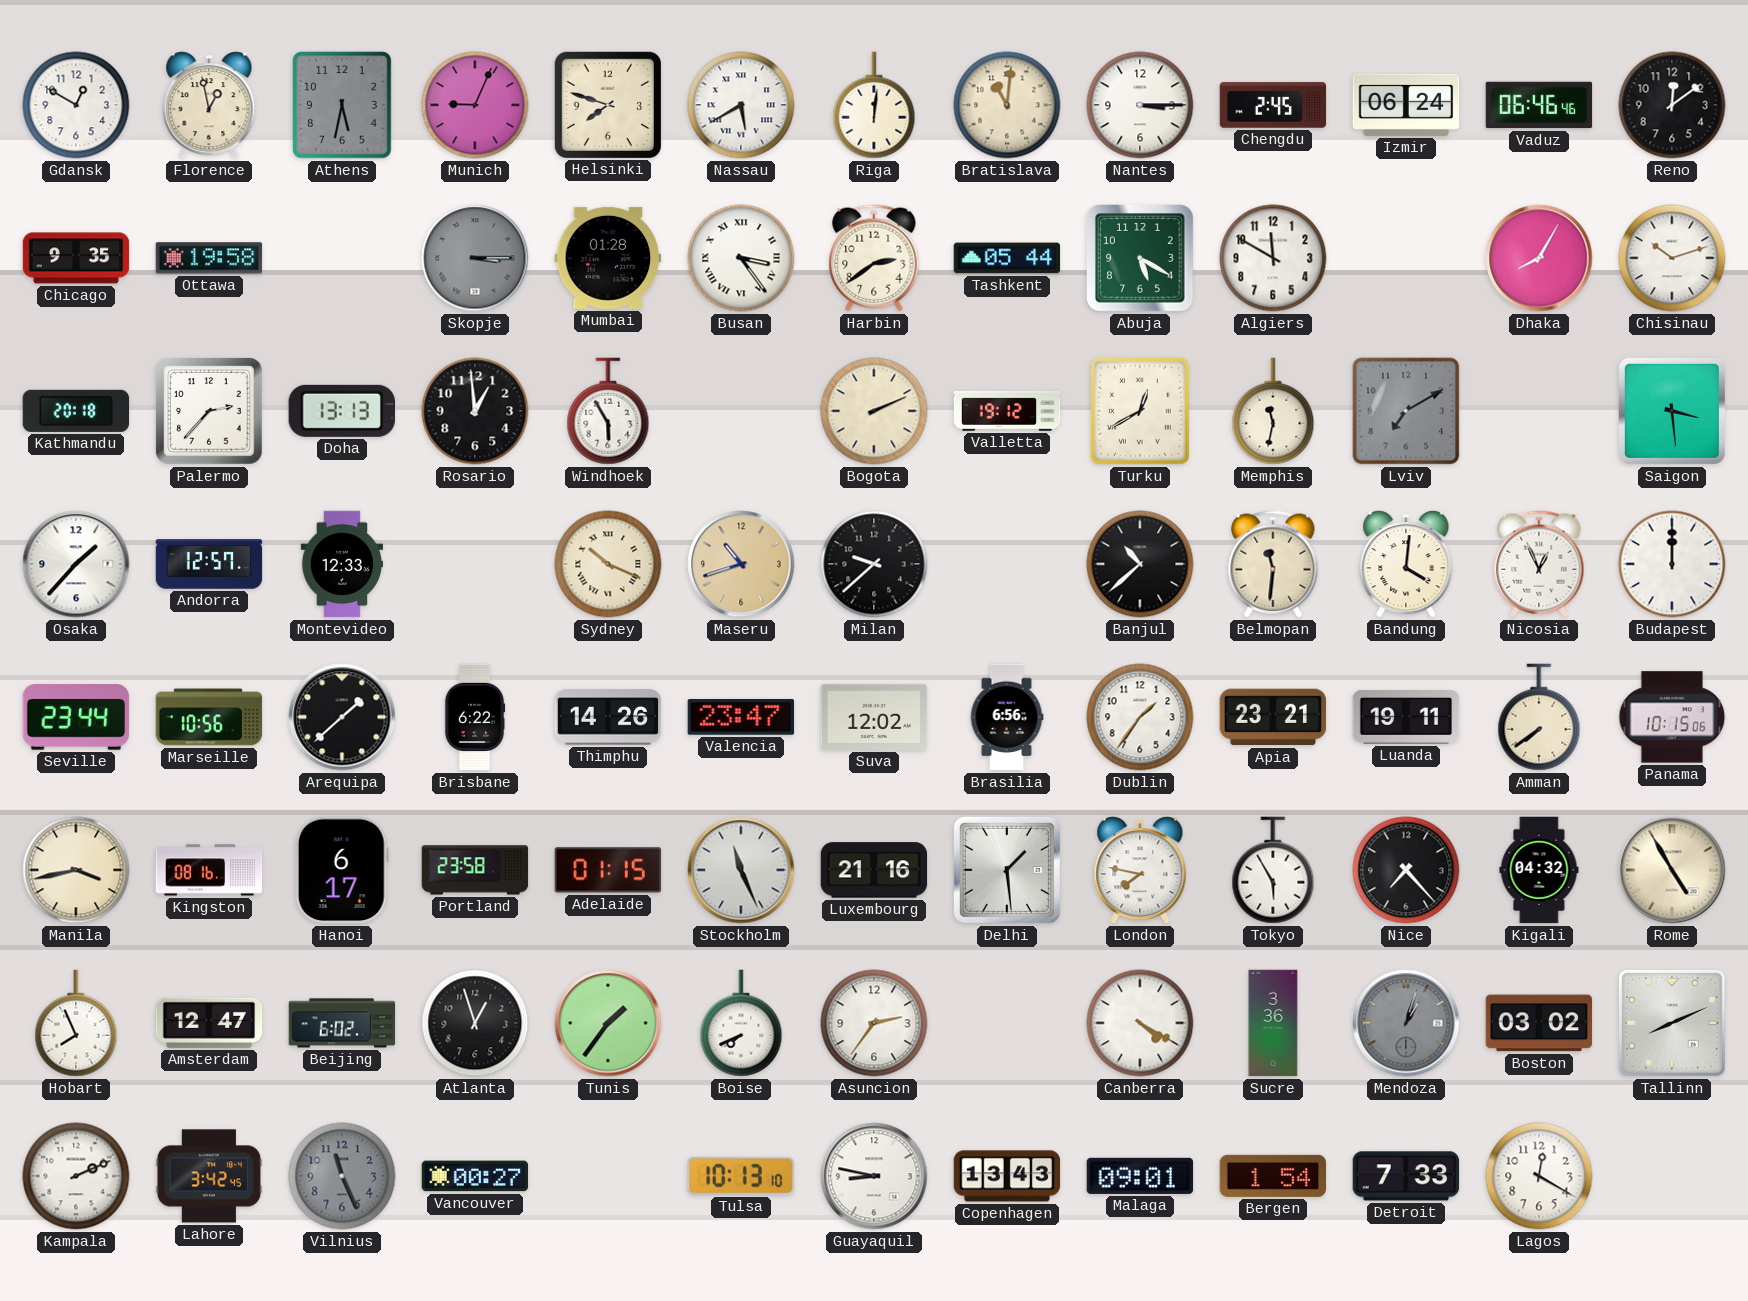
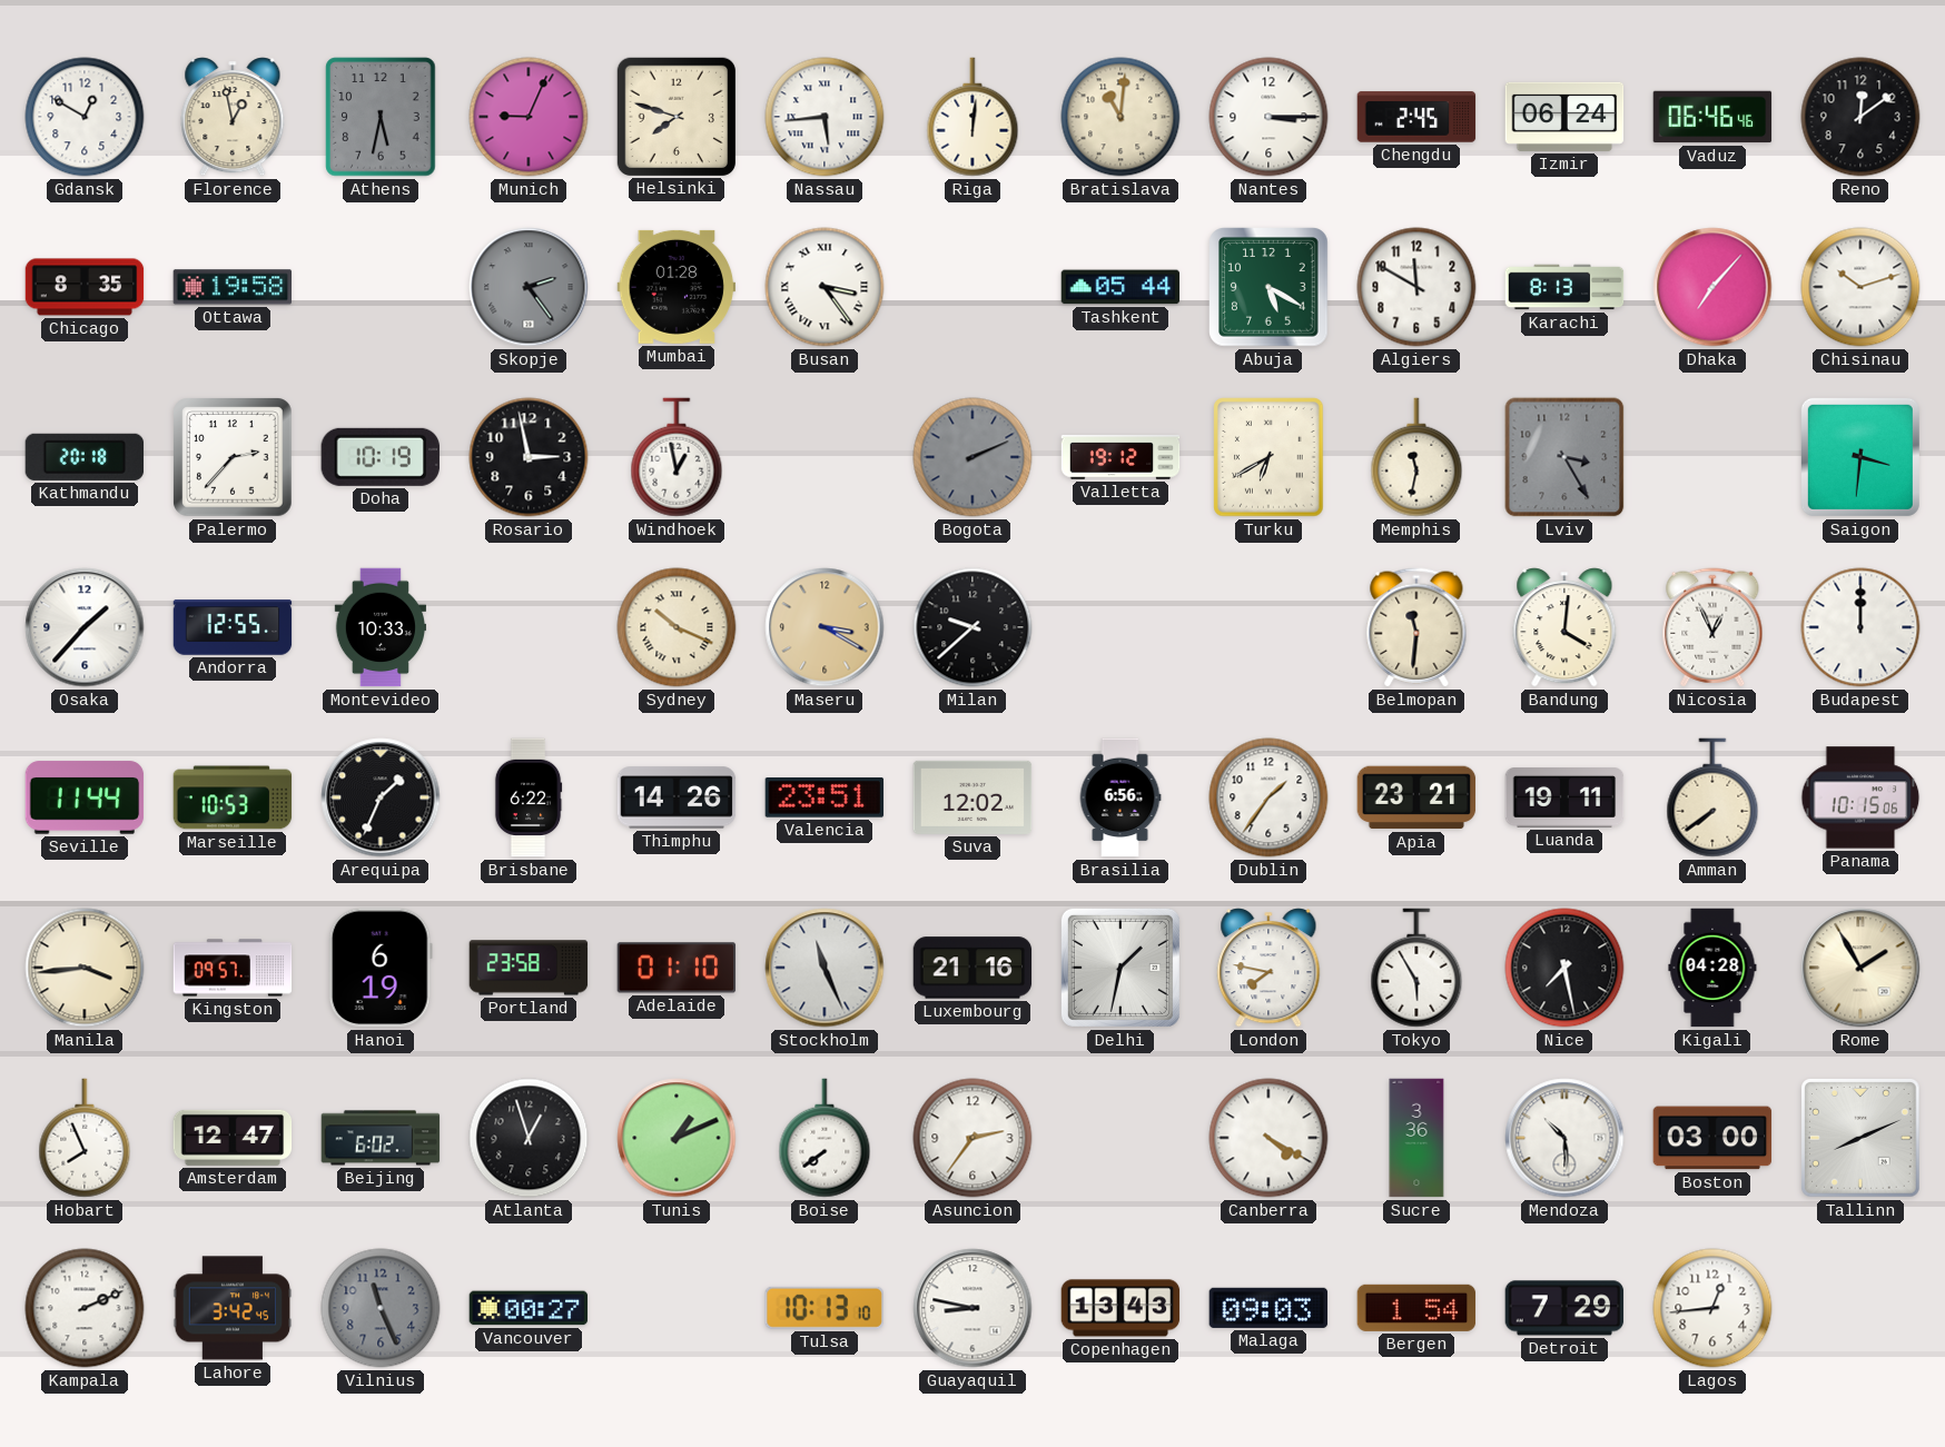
Nassau: 5:40 -> 5:44
Chicago: 9:35 -> 8:35
Skopje: 3:15 -> 2:24
Harbin: 2:39 -> none
Karachi: none -> 8:13
Dhaka: 8:05 -> 7:07
Doha: 13:13 -> 10:19
Rosario: 12:59 -> 2:58
Windhoek: 5:55 -> 12:58
Bogota dial: cream -> grey
Turku: 12:40 -> 6:40
Lviv: 7:10 -> 3:25
Saigon: 3:29 -> 3:31
Andorra: 12:57 -> 12:55
Montevideo: 12:33 -> 10:33
Maseru: 10:42 -> 3:20
Banjul: 10:38 -> none
Seville: 23:44 -> 11:44
Marseille: 10:56 -> 10:53
Arequipa: 1:38 -> 1:34
Valencia: 23:47 -> 23:51
Manila: 3:43 -> 3:44
Kingston: 08:16 -> 09:57
Hanoi: 6:17 -> 6:19
Adelaide: 01:15 -> 01:10
Delhi: 1:29 -> 1:32
Nice: 7:23 -> 7:28
Kigali: 04:32 -> 04:28
Rome: 4:55 -> 1:55
Tunis: 1:36 -> 1:11
Boise: 7:41 -> 7:39
Mendoza: 1:03 -> 10:29
Mendoza dial: grey -> white
Boston: 03:02 -> 03:00
Malaga: 09:01 -> 09:03
Detroit: 7:33 -> 7:29
Lagos: 12:20 -> 12:44
